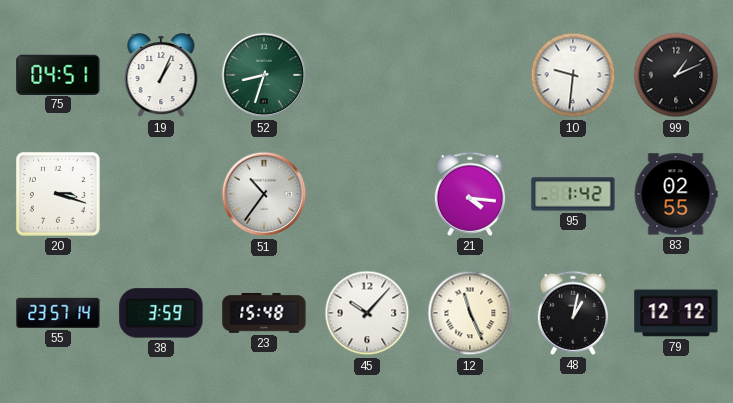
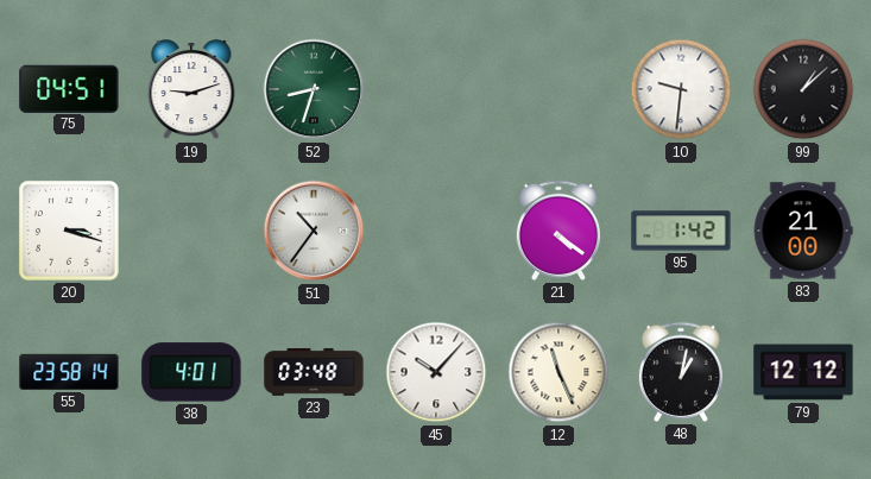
19: 1:04 -> 9:12
99: 1:11 -> 1:08
21: 4:16 -> 4:21
83: 02:55 -> 21:00
55: 23:57 -> 23:58
38: 3:59 -> 4:01
23: 15:48 -> 03:48
